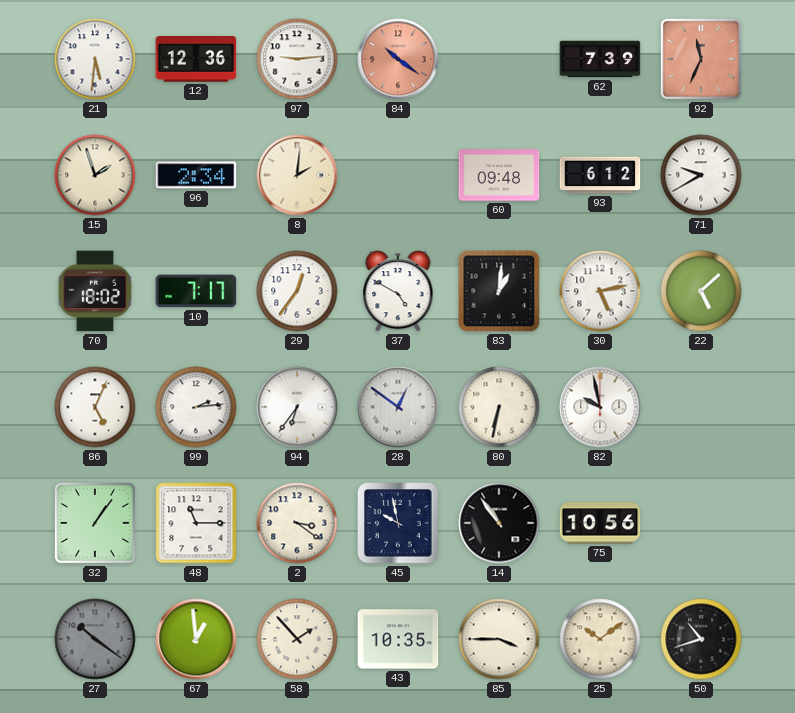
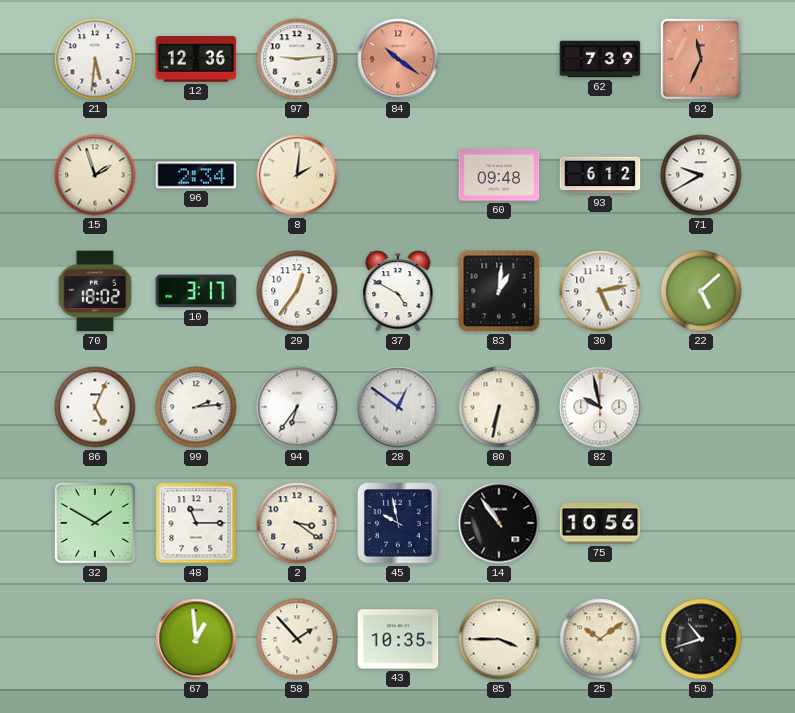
10: 7:17 -> 3:17
32: 1:06 -> 1:50
27: 10:21 -> none
